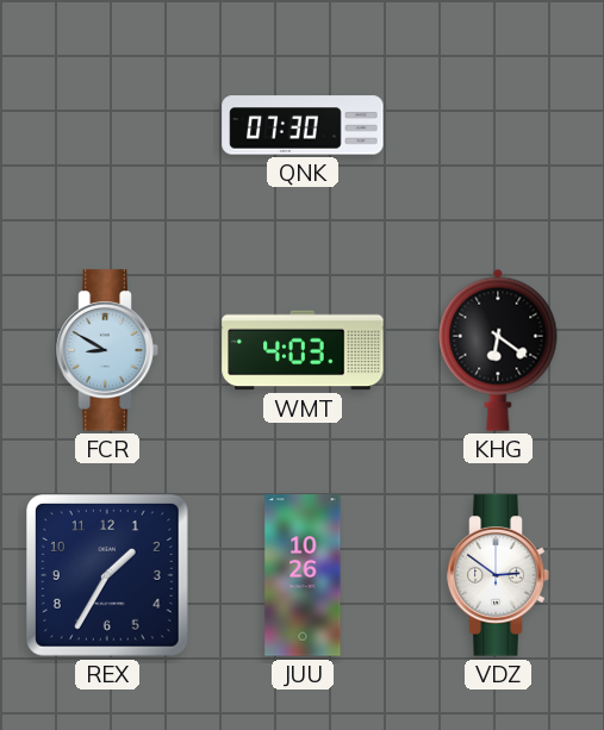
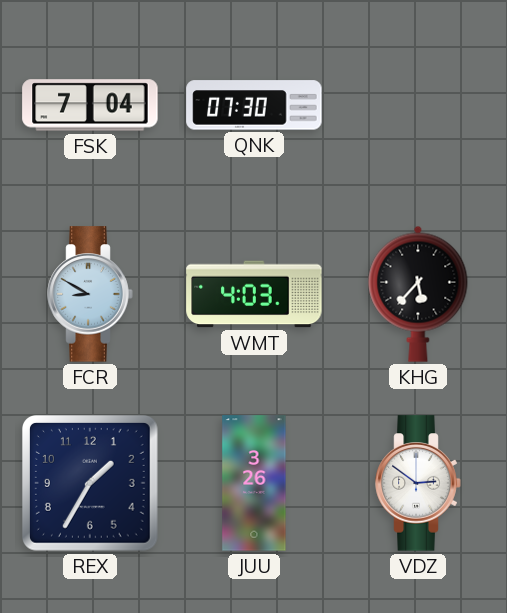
FSK: none -> 7:04
KHG: 6:21 -> 5:37
JUU: 10:26 -> 3:26
